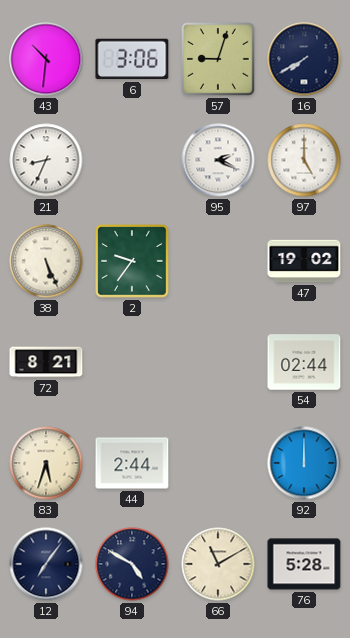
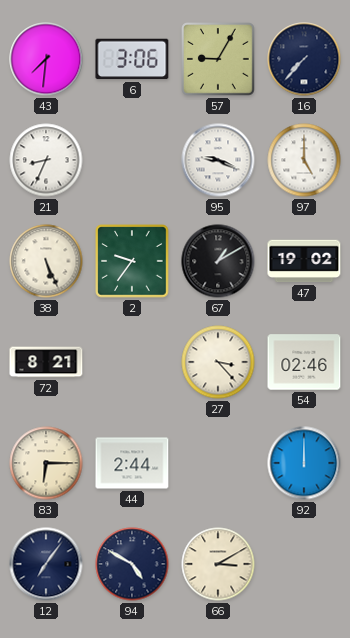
43: 10:31 -> 7:31
57: 9:03 -> 9:05
16: 7:40 -> 7:37
95: 2:19 -> 9:19
67: none -> 1:10
27: none -> 3:23
54: 02:44 -> 02:46
83: 5:33 -> 6:15
66: 11:10 -> 3:10
76: 5:28 -> none
